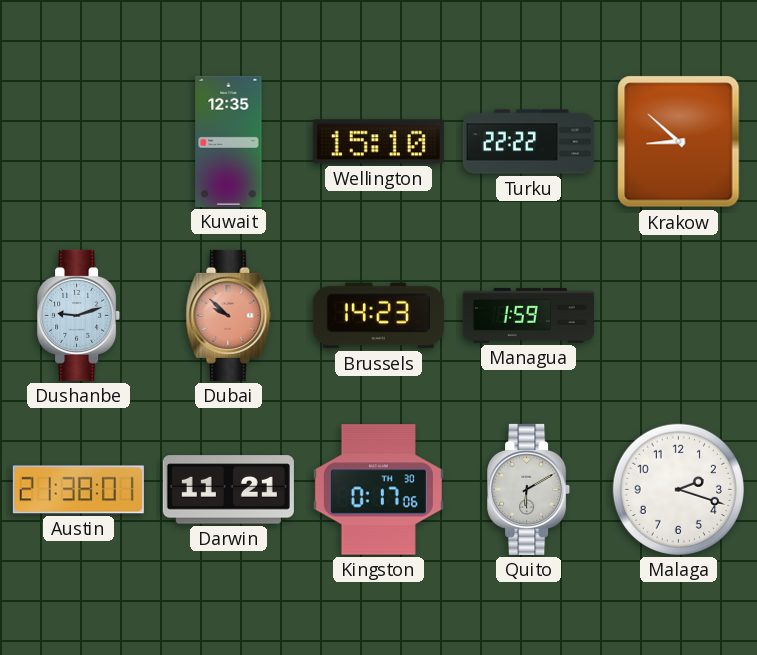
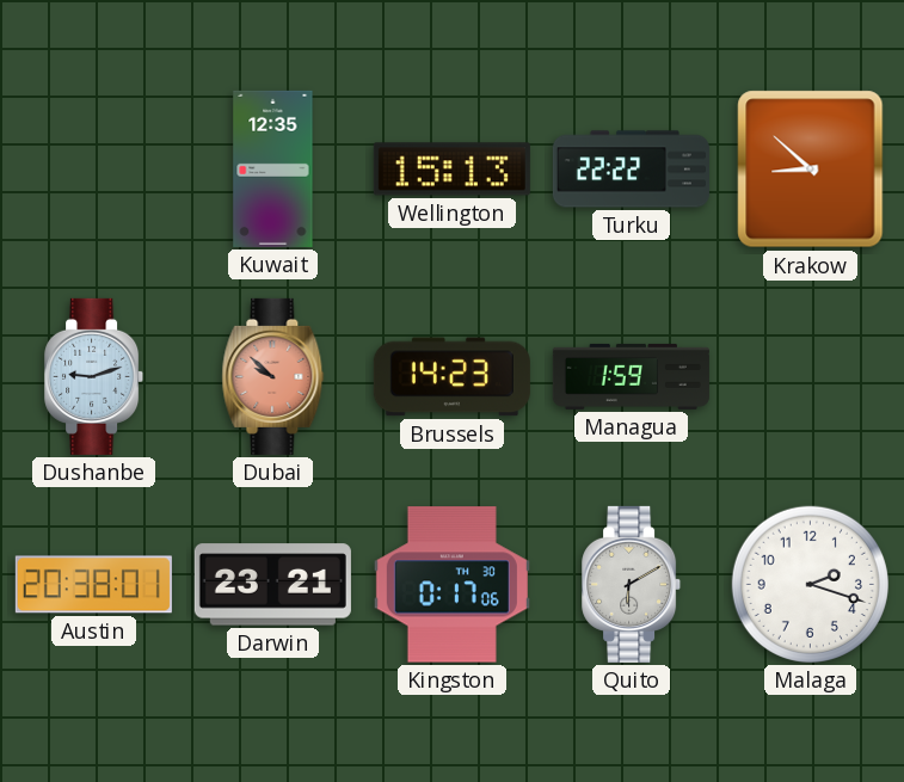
Wellington: 15:10 -> 15:13
Austin: 21:38 -> 20:38
Darwin: 11:21 -> 23:21
